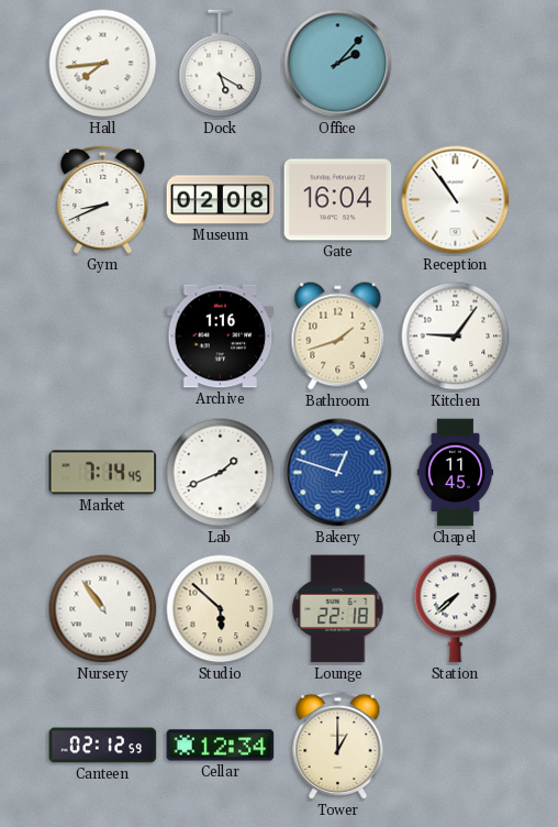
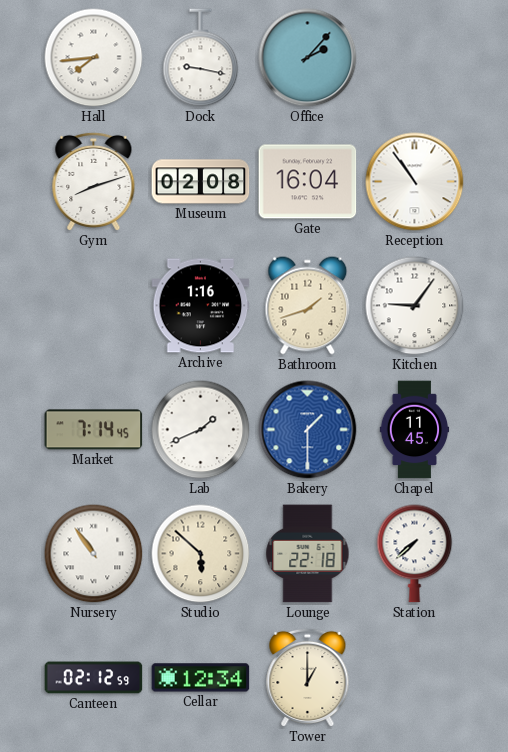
Dock: 5:20 -> 9:17
Gym: 8:41 -> 8:12
Bakery: 12:48 -> 1:30
